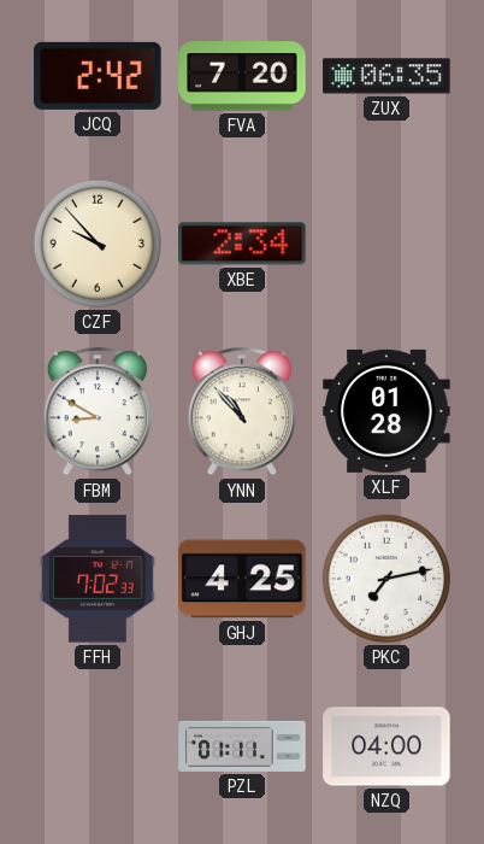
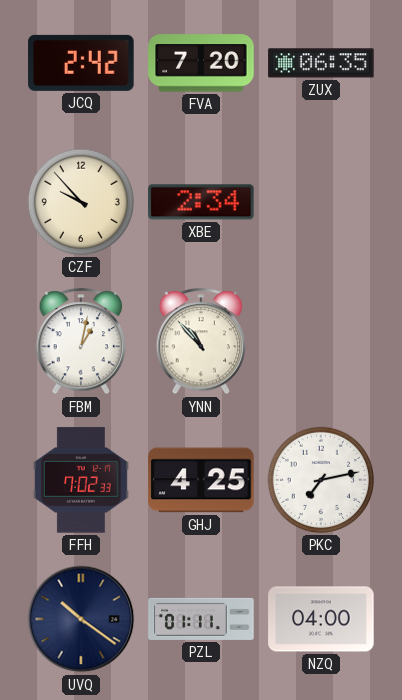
FBM: 8:50 -> 1:02
XLF: 01:28 -> none
UVQ: none -> 10:21
